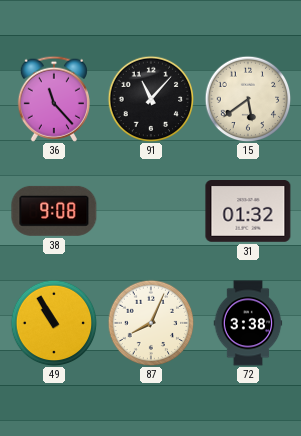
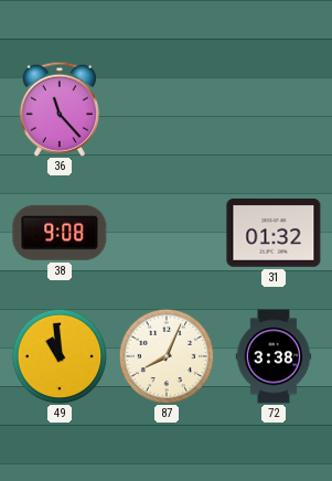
91: 11:07 -> none
15: 5:39 -> none
49: 10:55 -> 10:59
